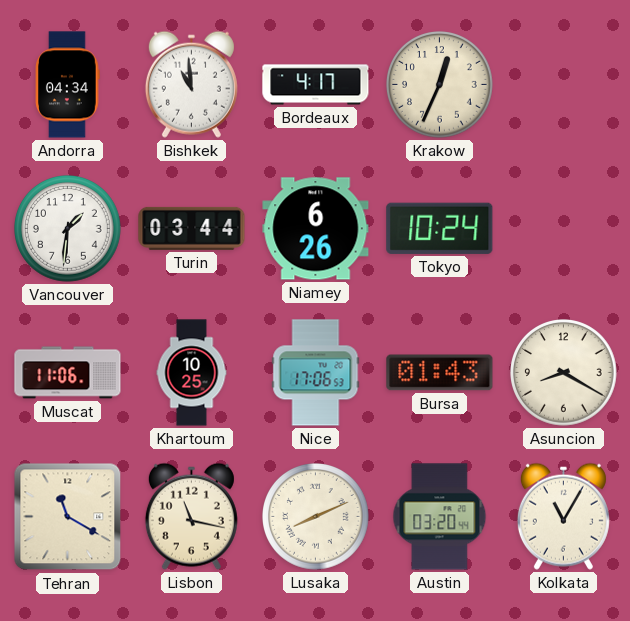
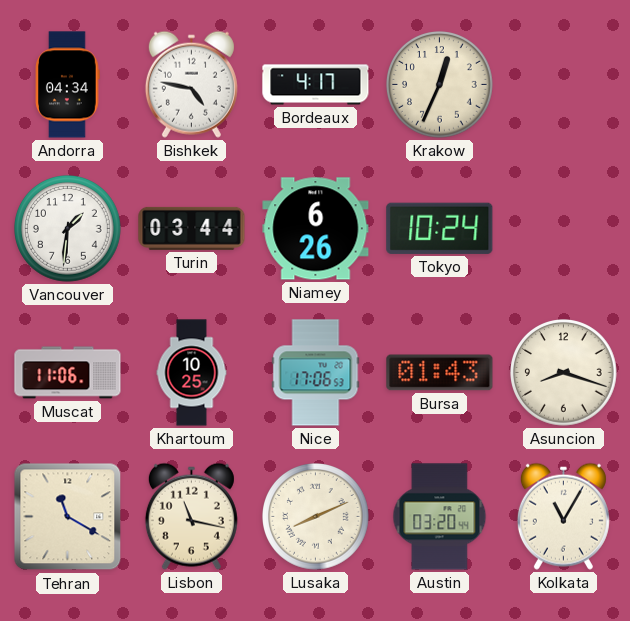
Bishkek: 10:59 -> 4:47
Asuncion: 8:20 -> 8:18
